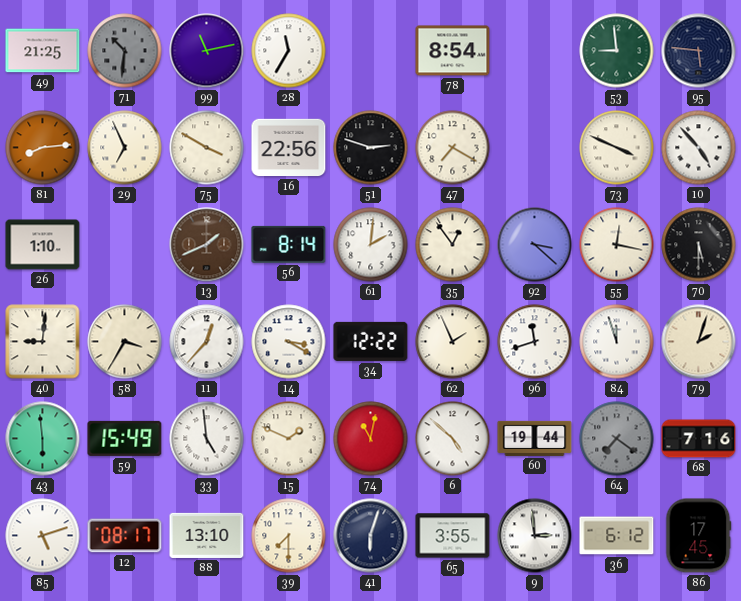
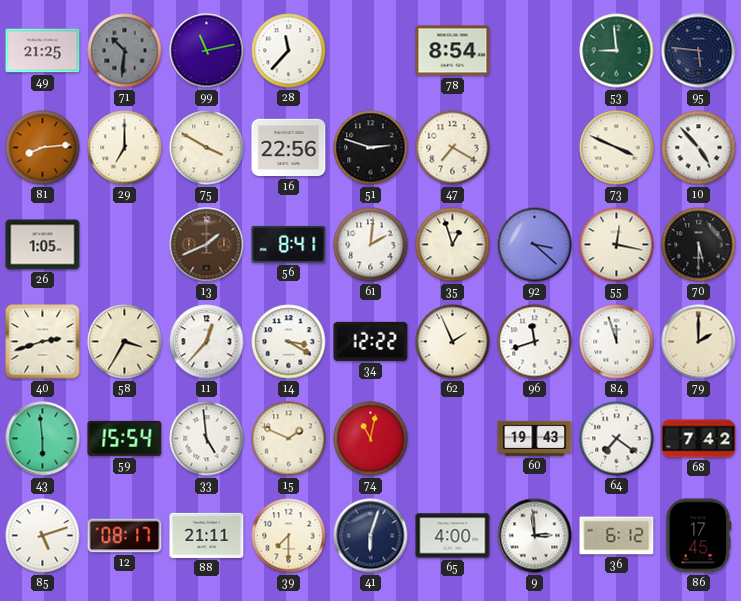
28: 11:35 -> 11:37
29: 6:56 -> 7:00
26: 1:10 -> 1:05
56: 8:14 -> 8:41
35: 12:54 -> 12:57
40: 9:01 -> 2:42
79: 2:03 -> 2:00
59: 15:49 -> 15:54
6: 4:52 -> none
60: 19:44 -> 19:43
64 dial: grey -> white
68: 7:16 -> 7:42
88: 13:10 -> 21:11
65: 3:55 -> 4:00
